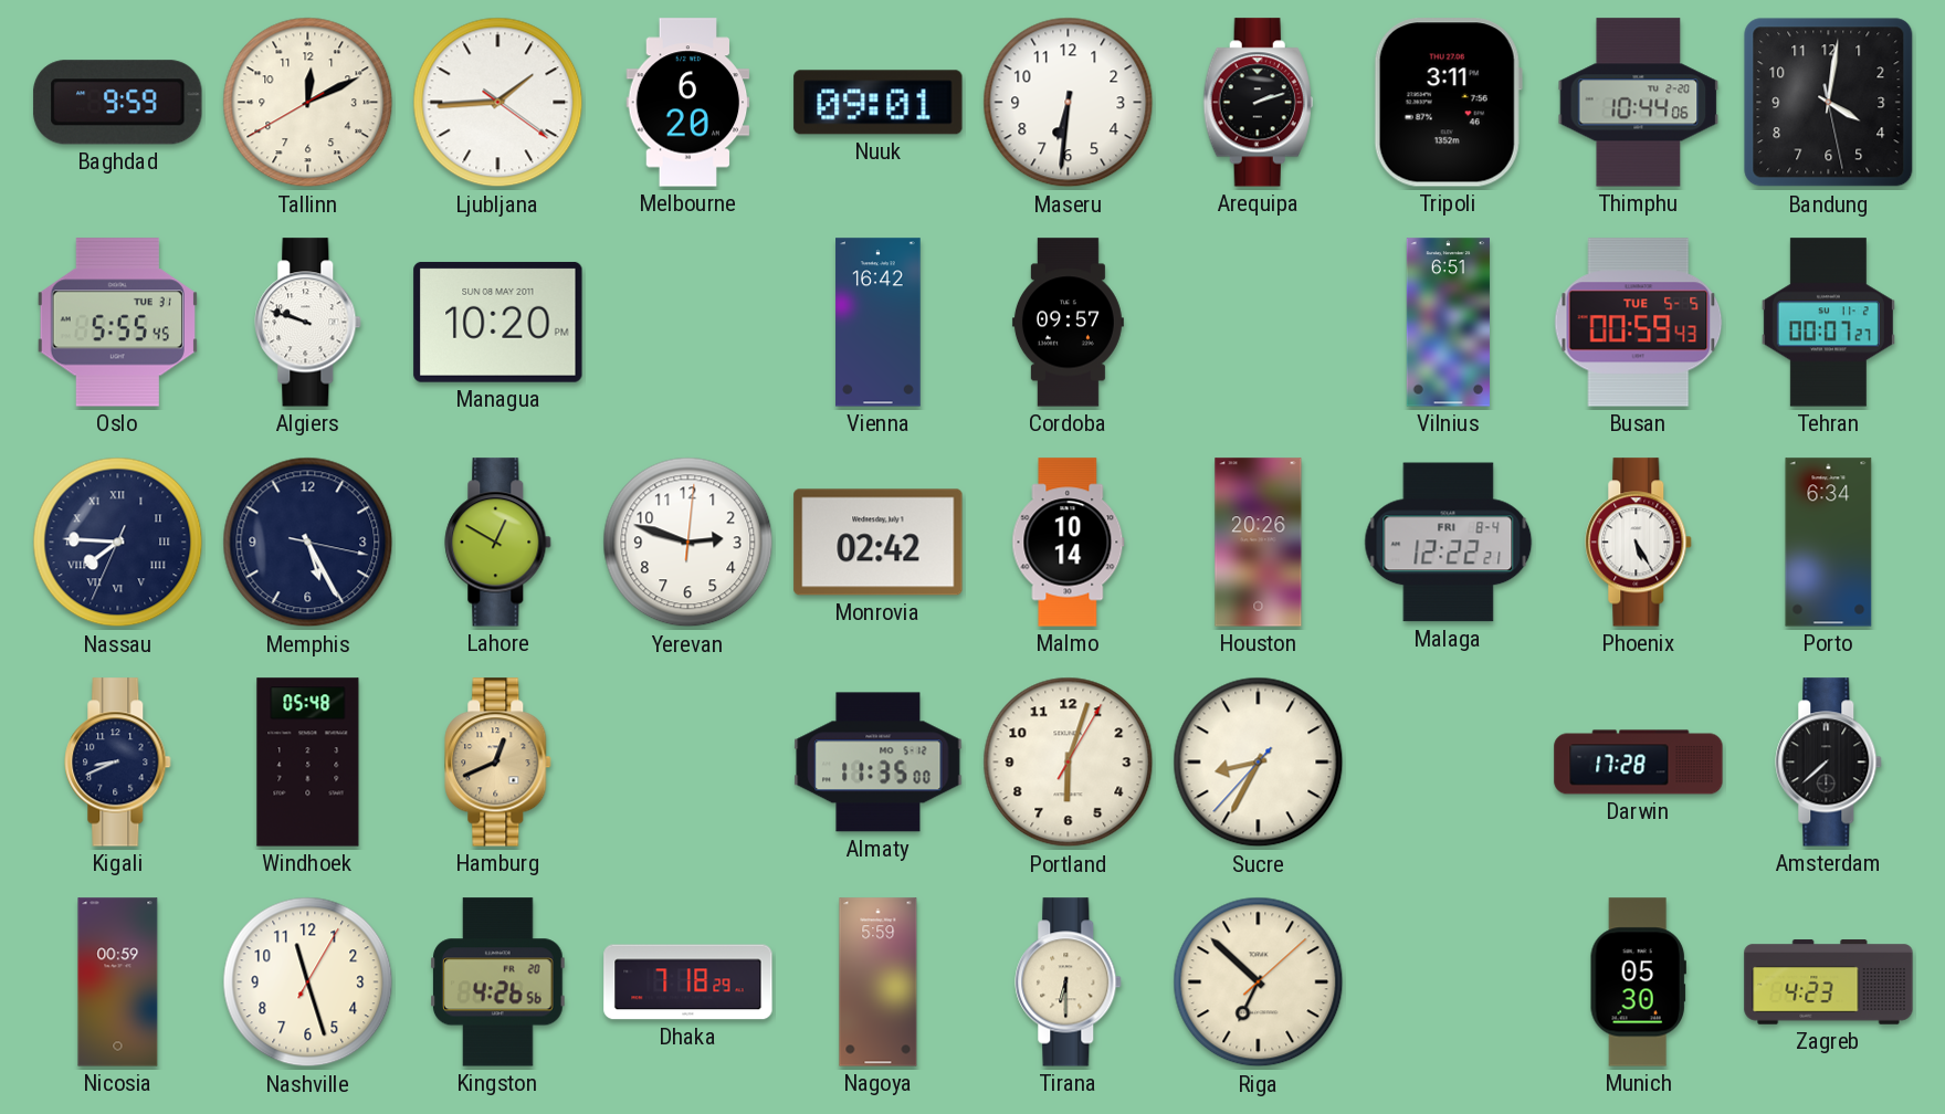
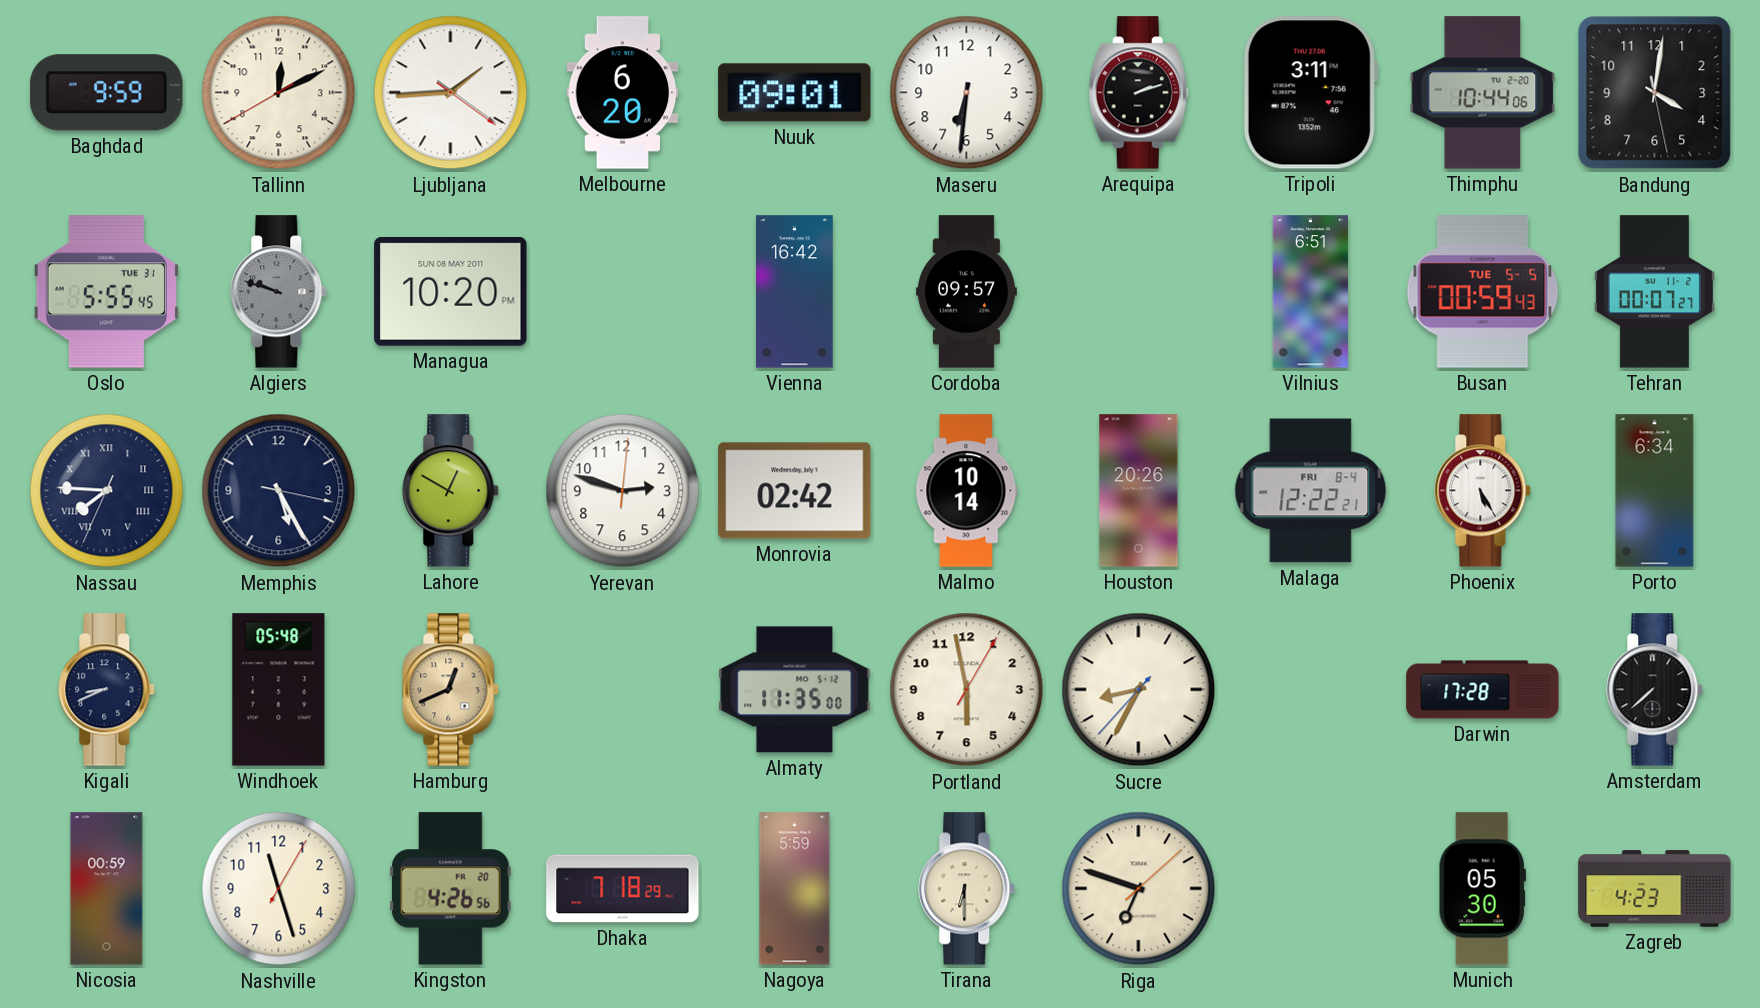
Algiers dial: white -> grey
Portland: 6:03 -> 5:58
Riga: 6:52 -> 6:48
